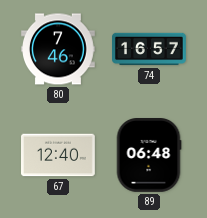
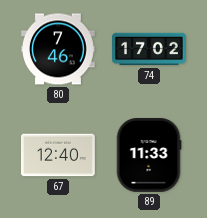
74: 16:57 -> 17:02
89: 06:48 -> 11:33
